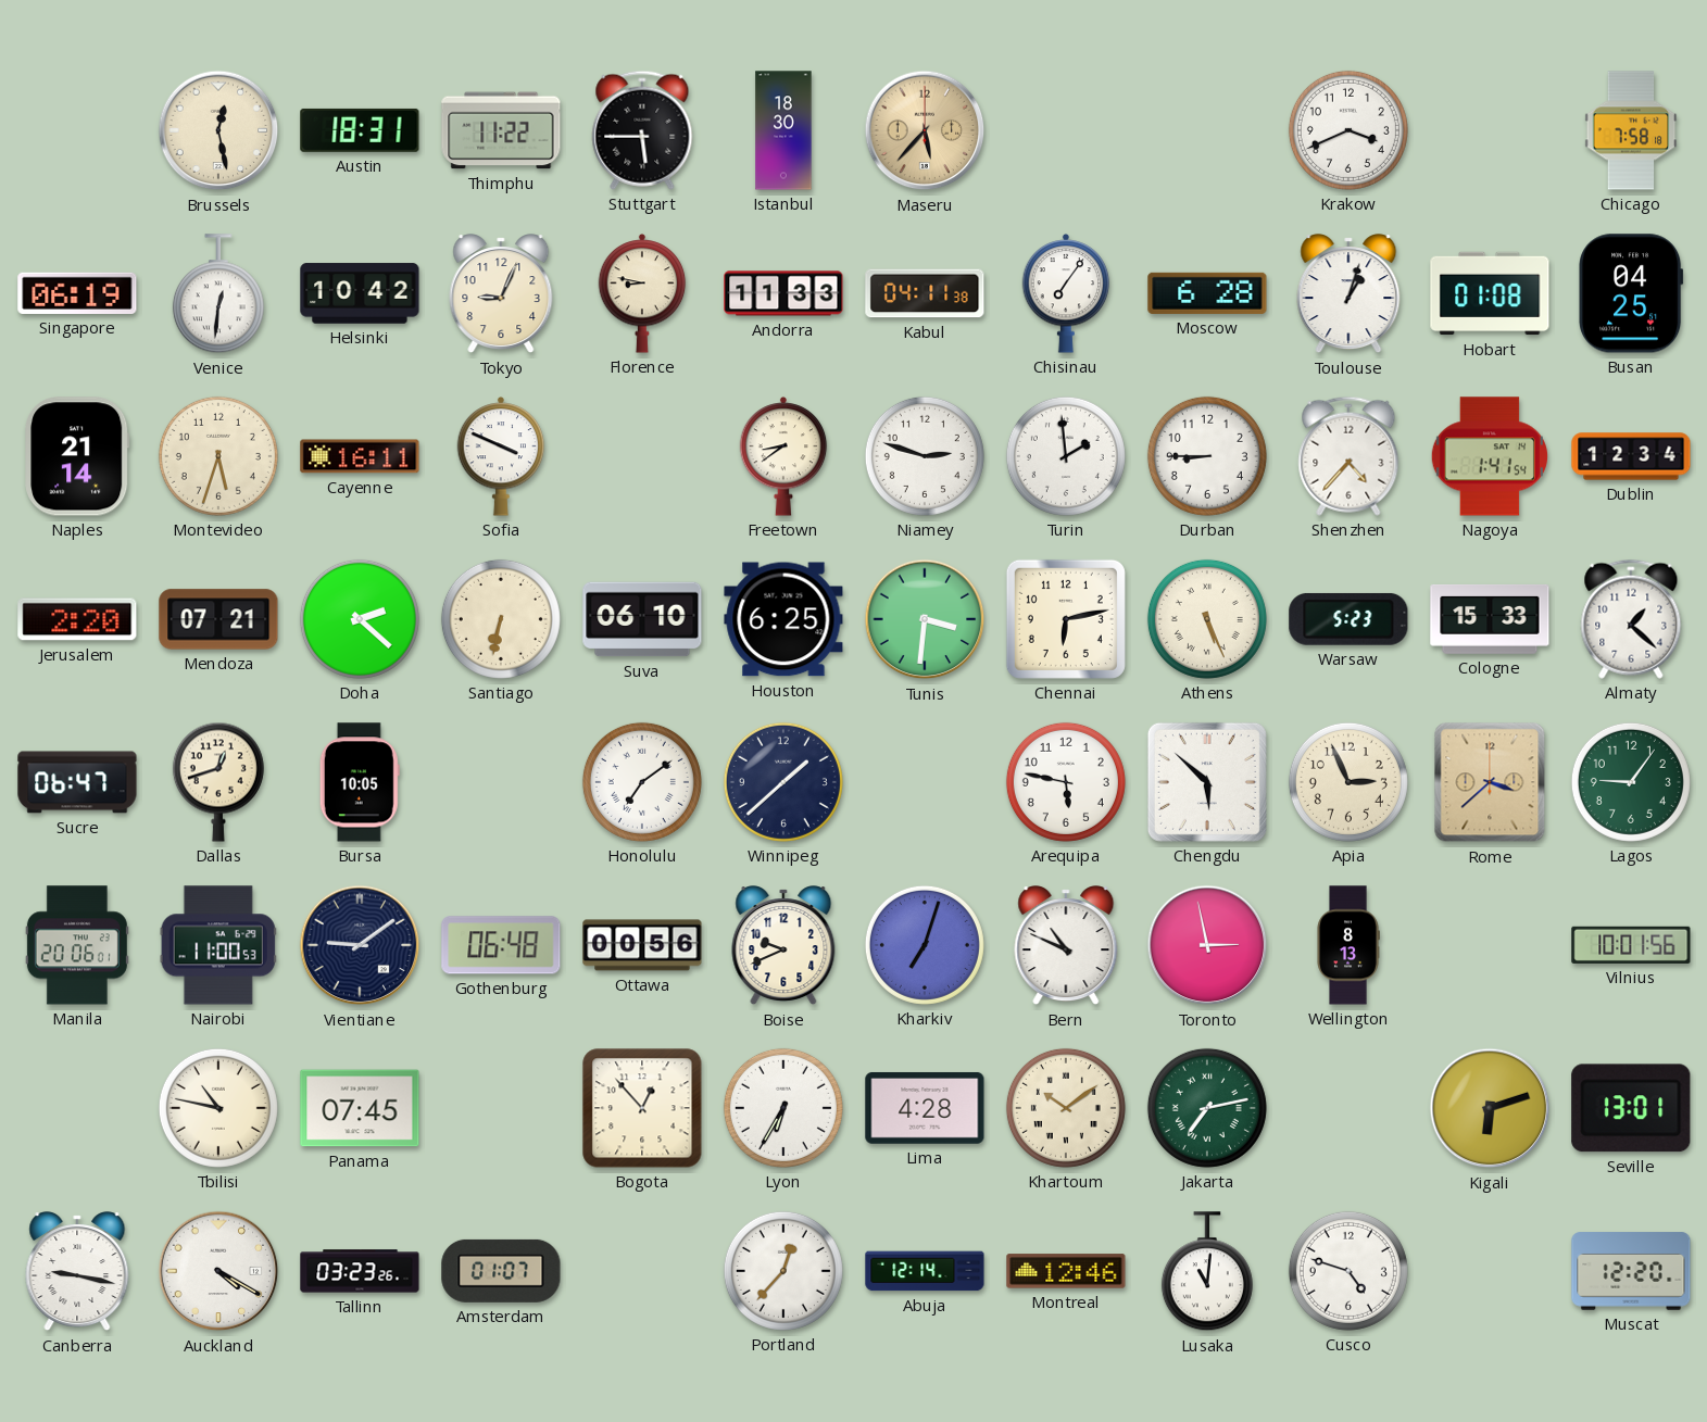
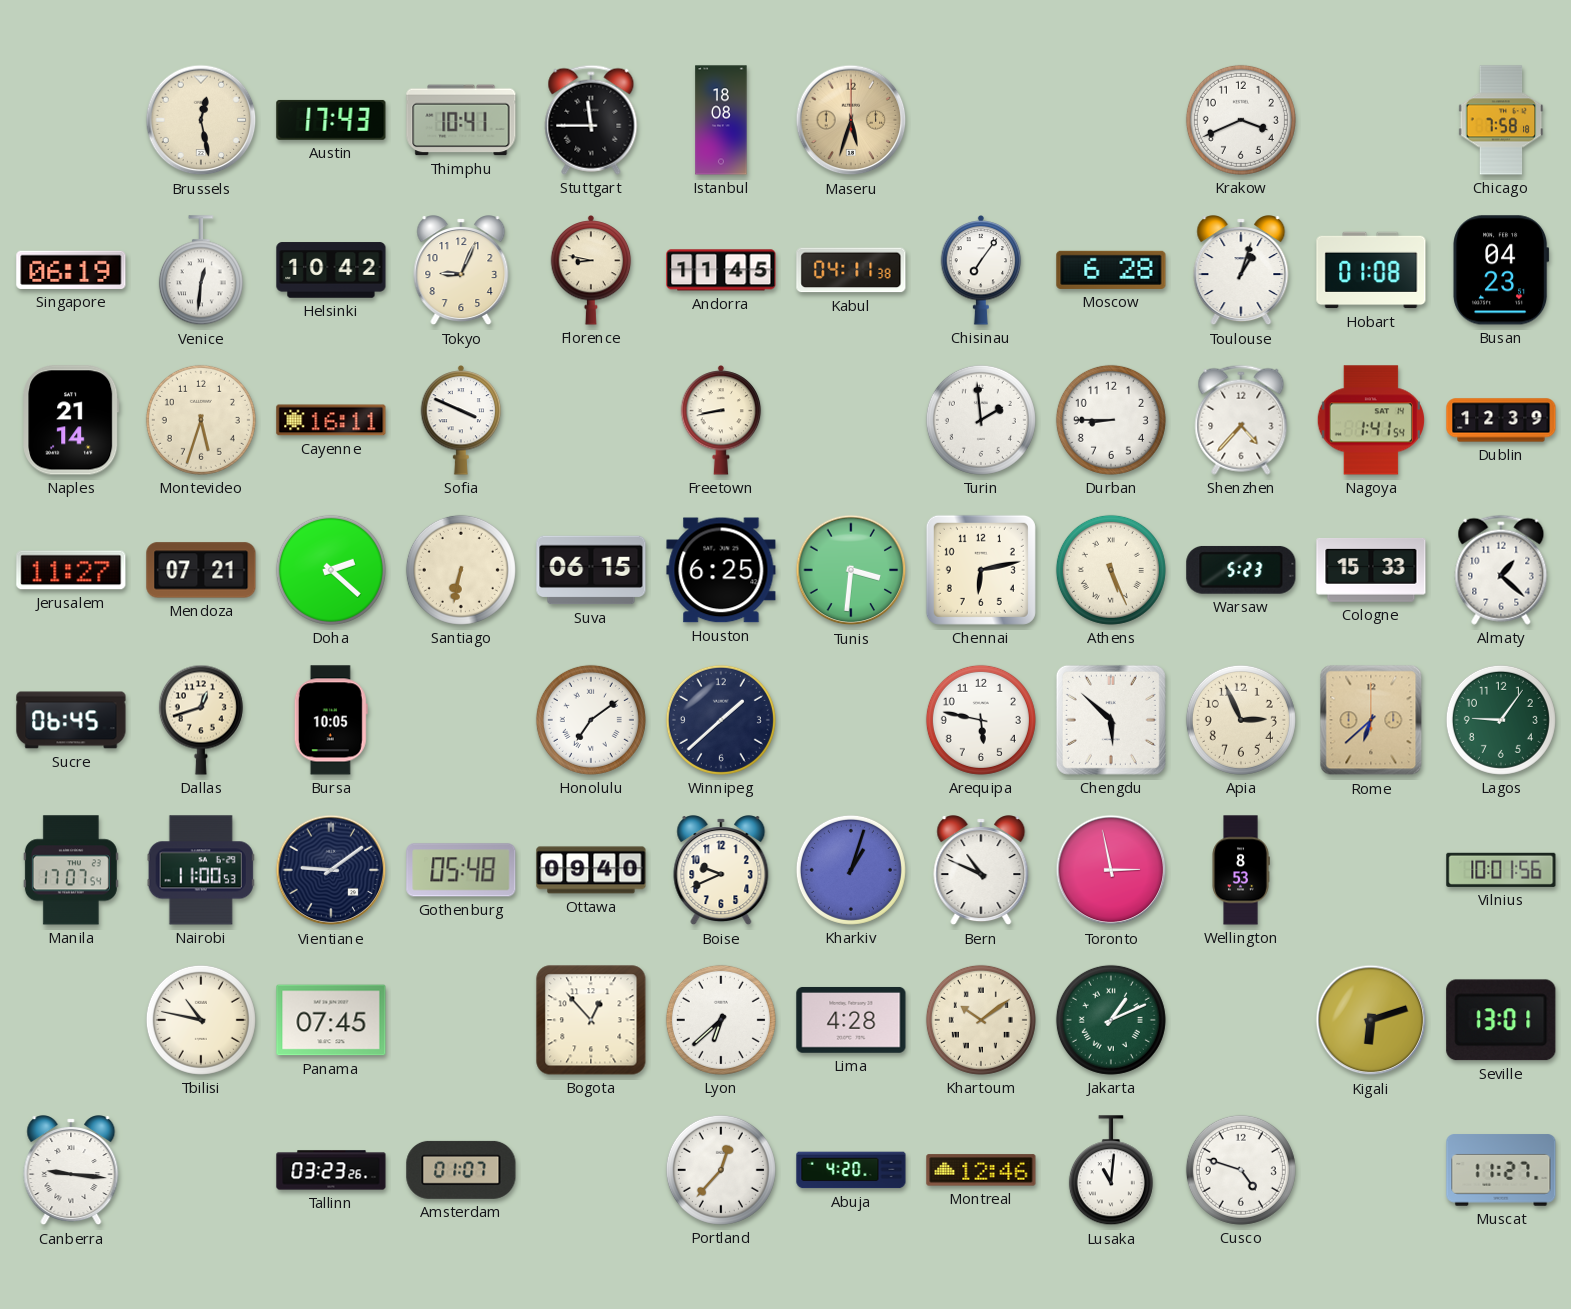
Austin: 18:31 -> 17:43
Thimphu: 11:22 -> 10:41
Stuttgart: 5:45 -> 11:45
Istanbul: 18:30 -> 18:08
Maseru: 5:37 -> 5:33
Andorra: 11:33 -> 11:45
Busan: 04:25 -> 04:23
Freetown: 8:39 -> 8:43
Niamey: 2:48 -> none
Dublin: 12:34 -> 12:39
Jerusalem: 2:20 -> 11:27
Suva: 06:10 -> 06:15
Sucre: 06:47 -> 06:45
Rome: 3:38 -> 6:38
Manila: 20:06 -> 17:07
Gothenburg: 06:48 -> 05:48
Ottawa: 00:56 -> 09:40
Kharkiv: 7:03 -> 1:03
Wellington: 8:13 -> 8:53
Lyon: 6:35 -> 6:38
Jakarta: 7:13 -> 1:11
Canberra: 9:17 -> 9:16
Auckland: 4:20 -> none
Abuja: 12:14 -> 4:20
Muscat: 12:20 -> 11:27
